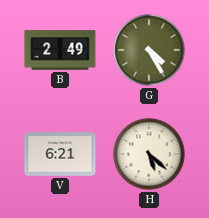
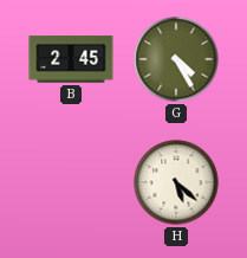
B: 2:49 -> 2:45
V: 6:21 -> none
